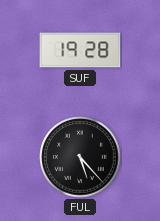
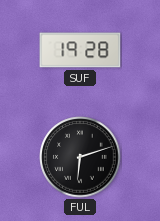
FUL: 5:23 -> 6:12
